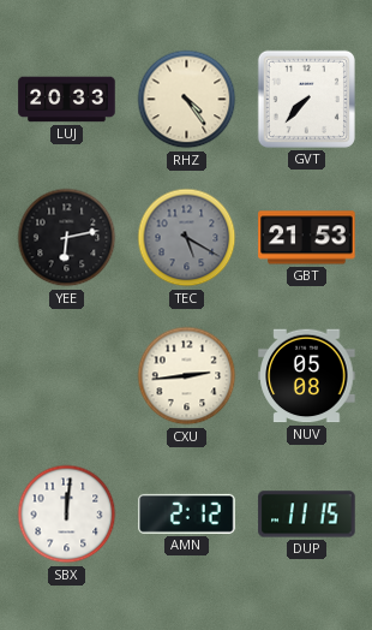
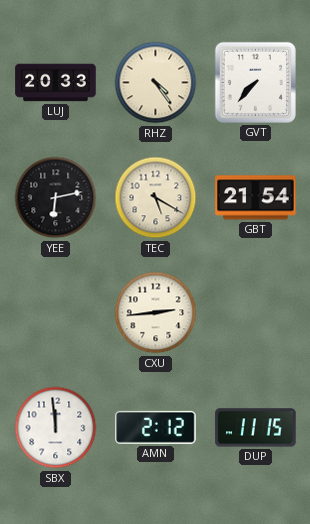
TEC dial: grey -> cream
GBT: 21:53 -> 21:54
NUV: 05:08 -> none
SBX: 12:01 -> 11:59
